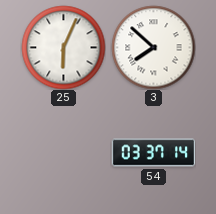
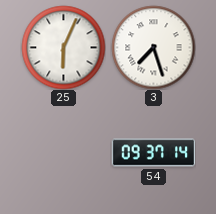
3: 7:52 -> 7:27
54: 03:37 -> 09:37
